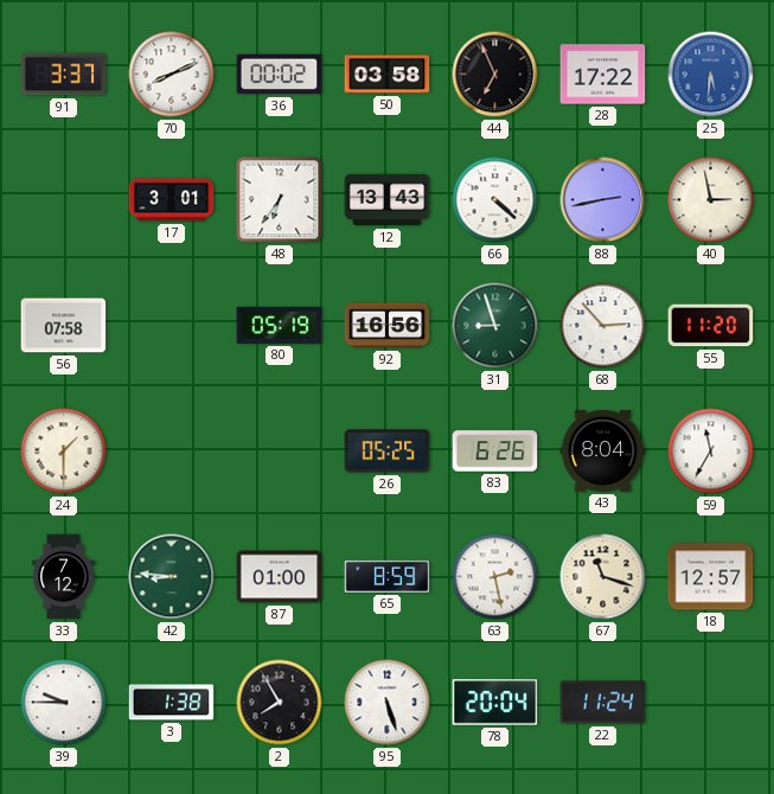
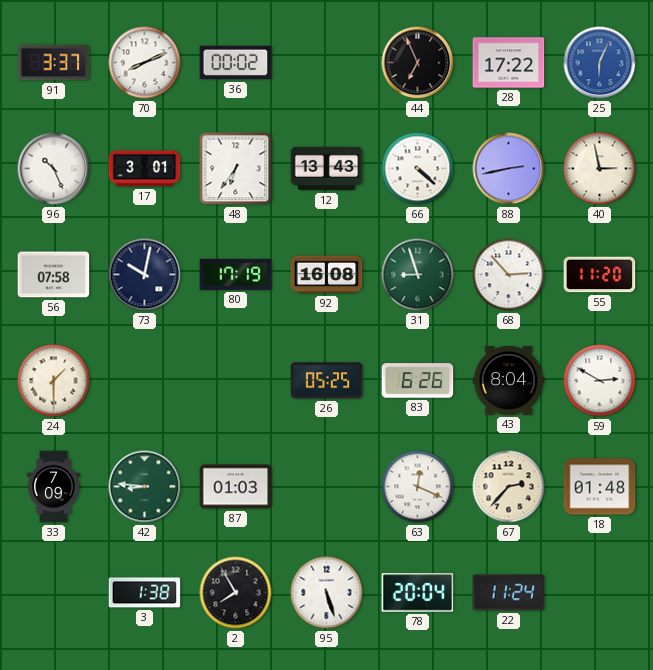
50: 03:58 -> none
25: 5:31 -> 6:04
96: none -> 10:26
73: none -> 10:02
80: 05:19 -> 17:19
92: 16:56 -> 16:08
59: 11:35 -> 2:50
33: 7:12 -> 7:09
87: 01:00 -> 01:03
65: 8:59 -> none
63: 2:28 -> 12:19
67: 11:18 -> 2:37
18: 12:57 -> 01:48
39: 9:45 -> none
